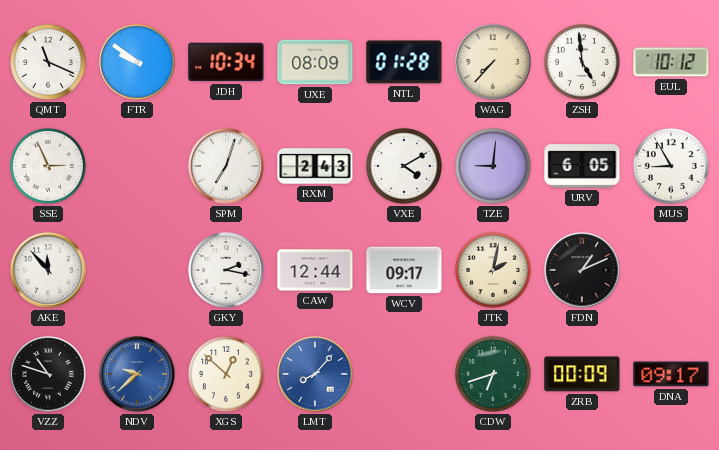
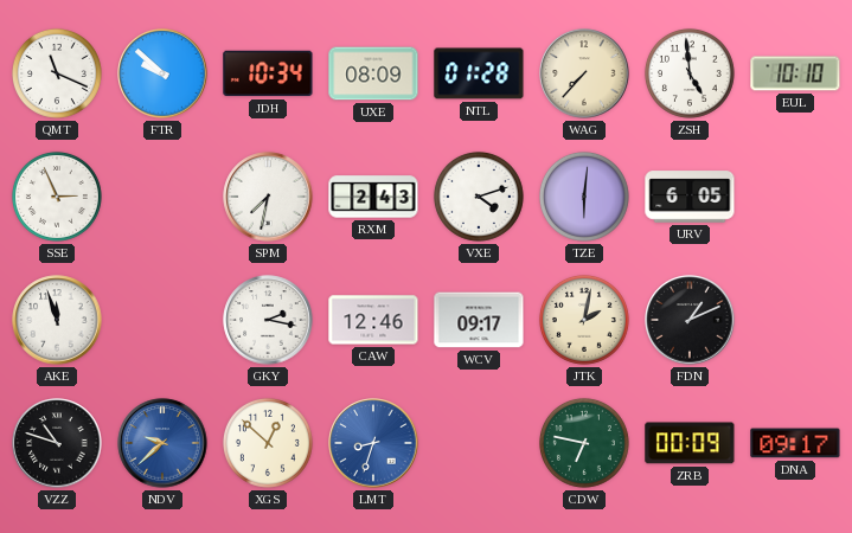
FTR: 9:51 -> 9:52
EUL: 10:12 -> 10:10
SPM: 7:03 -> 7:32
VXE: 4:10 -> 4:12
TZE: 9:01 -> 6:01
MUS: 8:55 -> none
AKE: 11:53 -> 11:57
CAW: 12:44 -> 12:46
LMT: 8:07 -> 8:33
CDW: 6:42 -> 6:47
